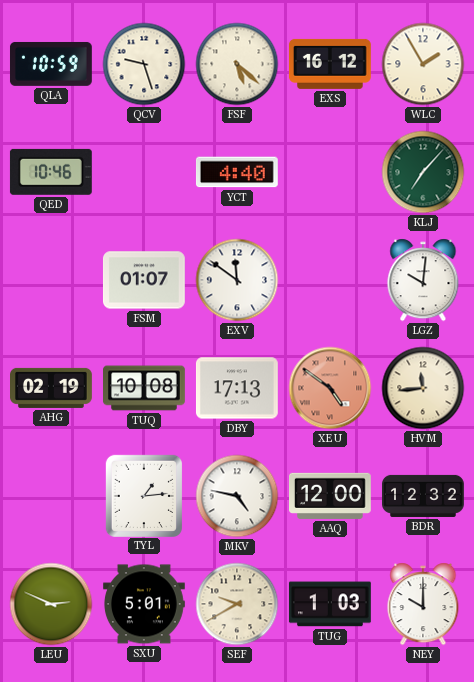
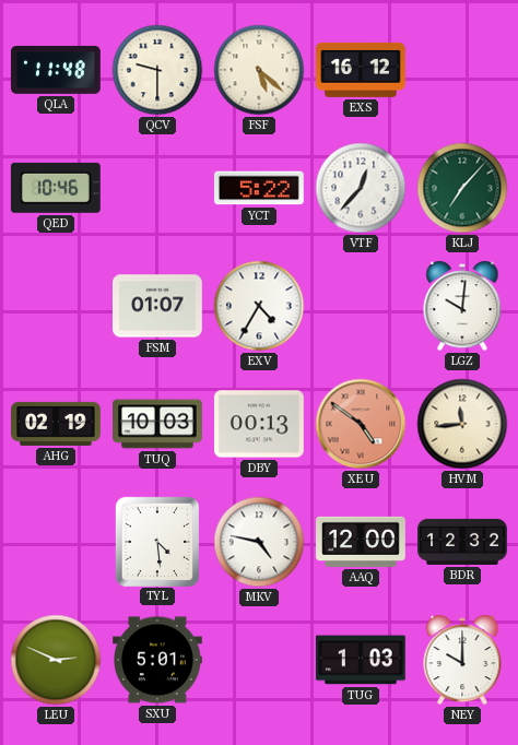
QLA: 10:59 -> 11:48
QCV: 9:27 -> 9:30
WLC: 1:55 -> none
YCT: 4:40 -> 5:22
VTF: none -> 12:37
EXV: 11:51 -> 4:35
TUQ: 10:08 -> 10:03
DBY: 17:13 -> 00:13
TYL: 1:14 -> 4:29
SEF: 9:40 -> none
